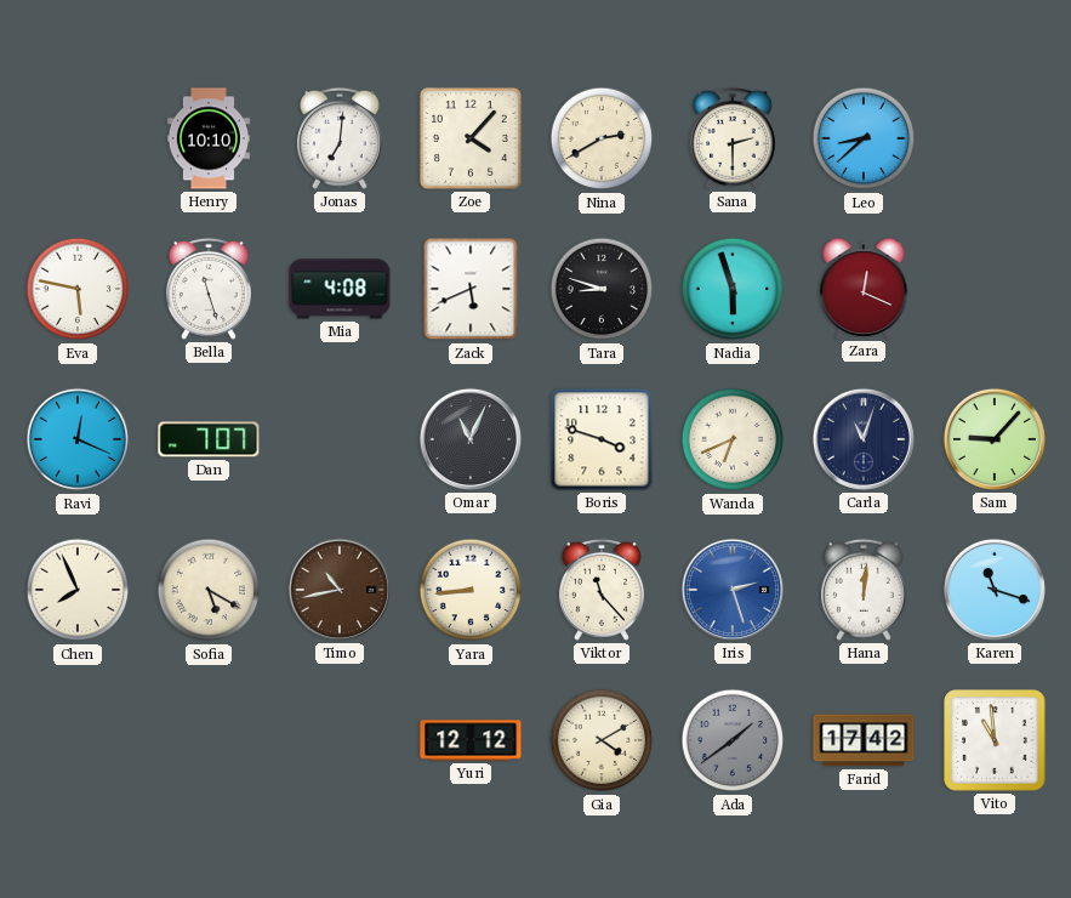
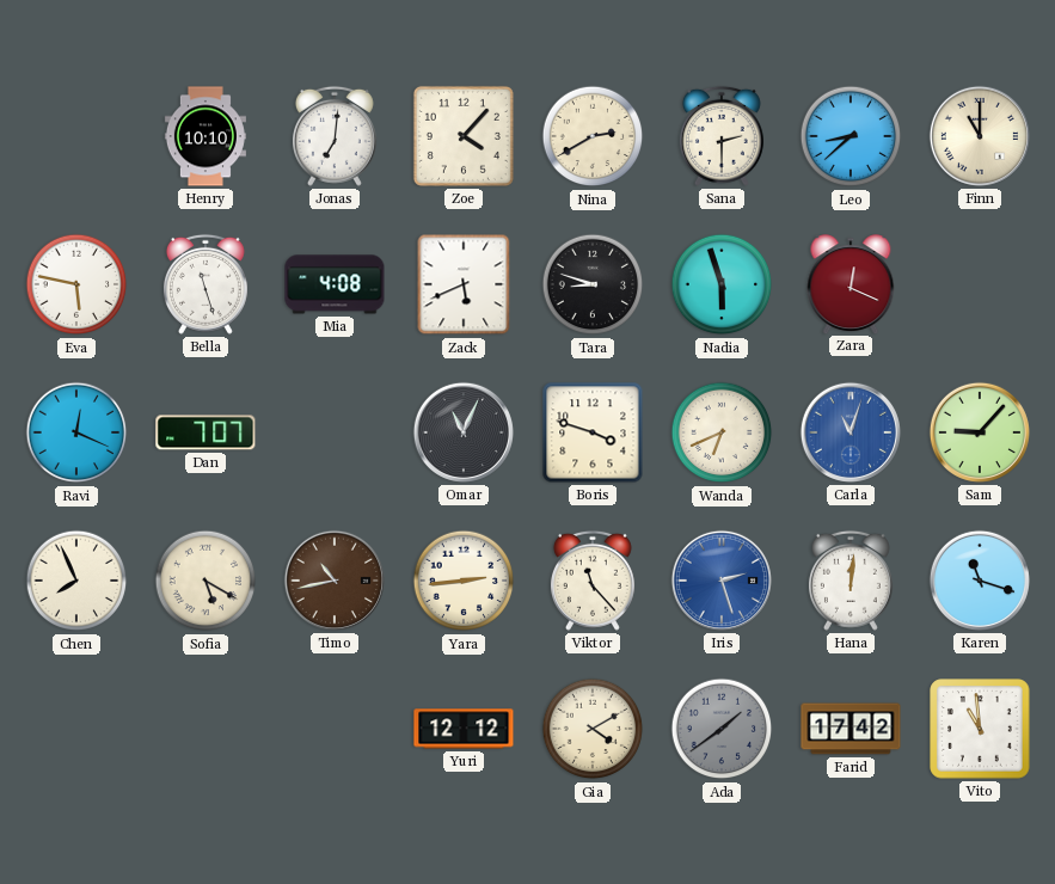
Finn: none -> 11:00
Carla dial: navy -> blue
Yara: 8:44 -> 2:44
